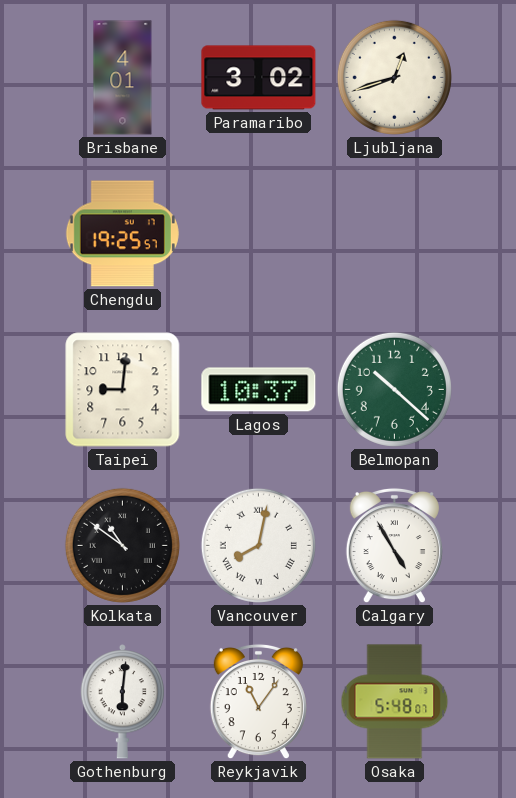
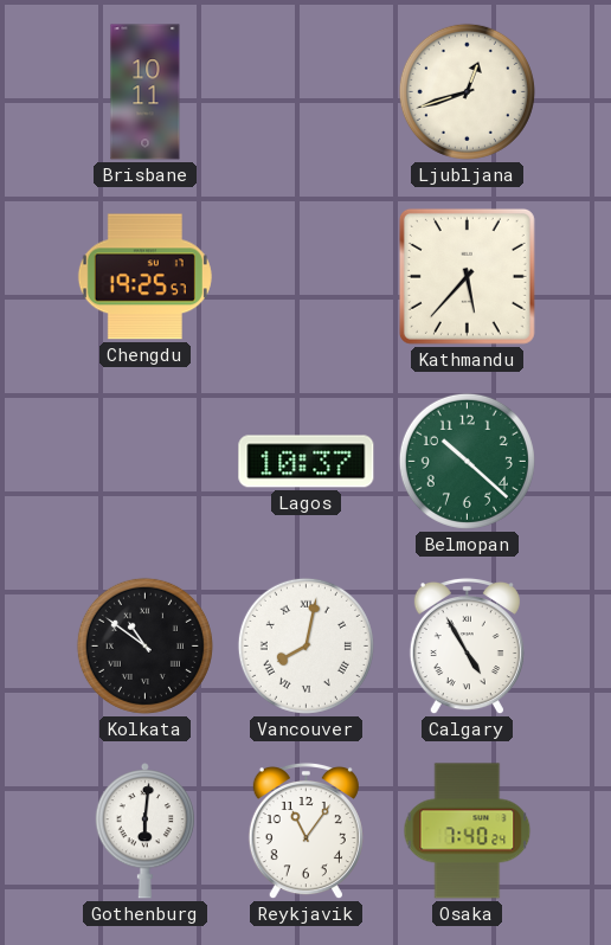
Brisbane: 4:01 -> 10:11
Paramaribo: 3:02 -> none
Kathmandu: none -> 5:37
Taipei: 9:01 -> none
Osaka: 5:48 -> 7:40
